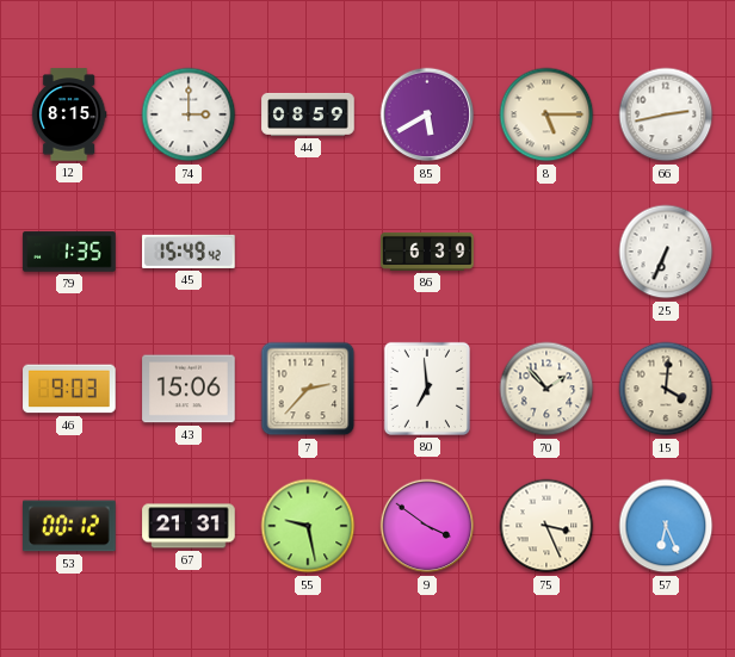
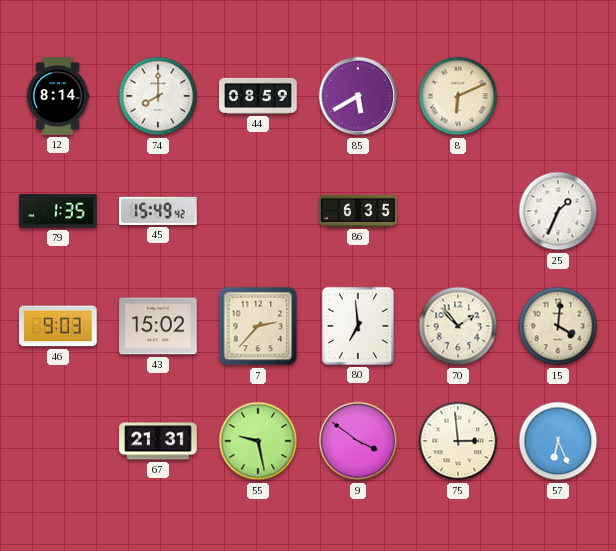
12: 8:15 -> 8:14
74: 3:00 -> 8:00
8: 5:15 -> 6:11
66: 2:43 -> none
86: 6:39 -> 6:35
25: 6:34 -> 1:34
43: 15:06 -> 15:02
53: 00:12 -> none
75: 3:26 -> 2:59
